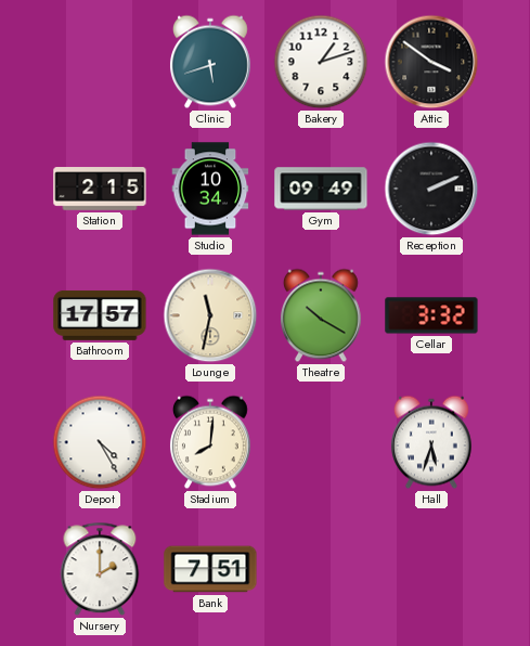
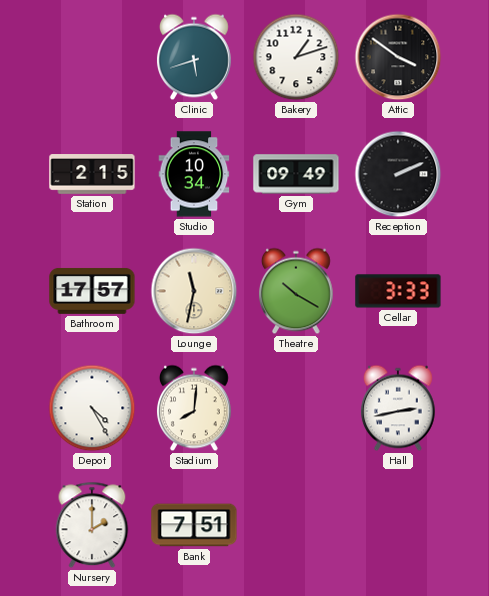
Cellar: 3:32 -> 3:33
Hall: 5:33 -> 2:43
